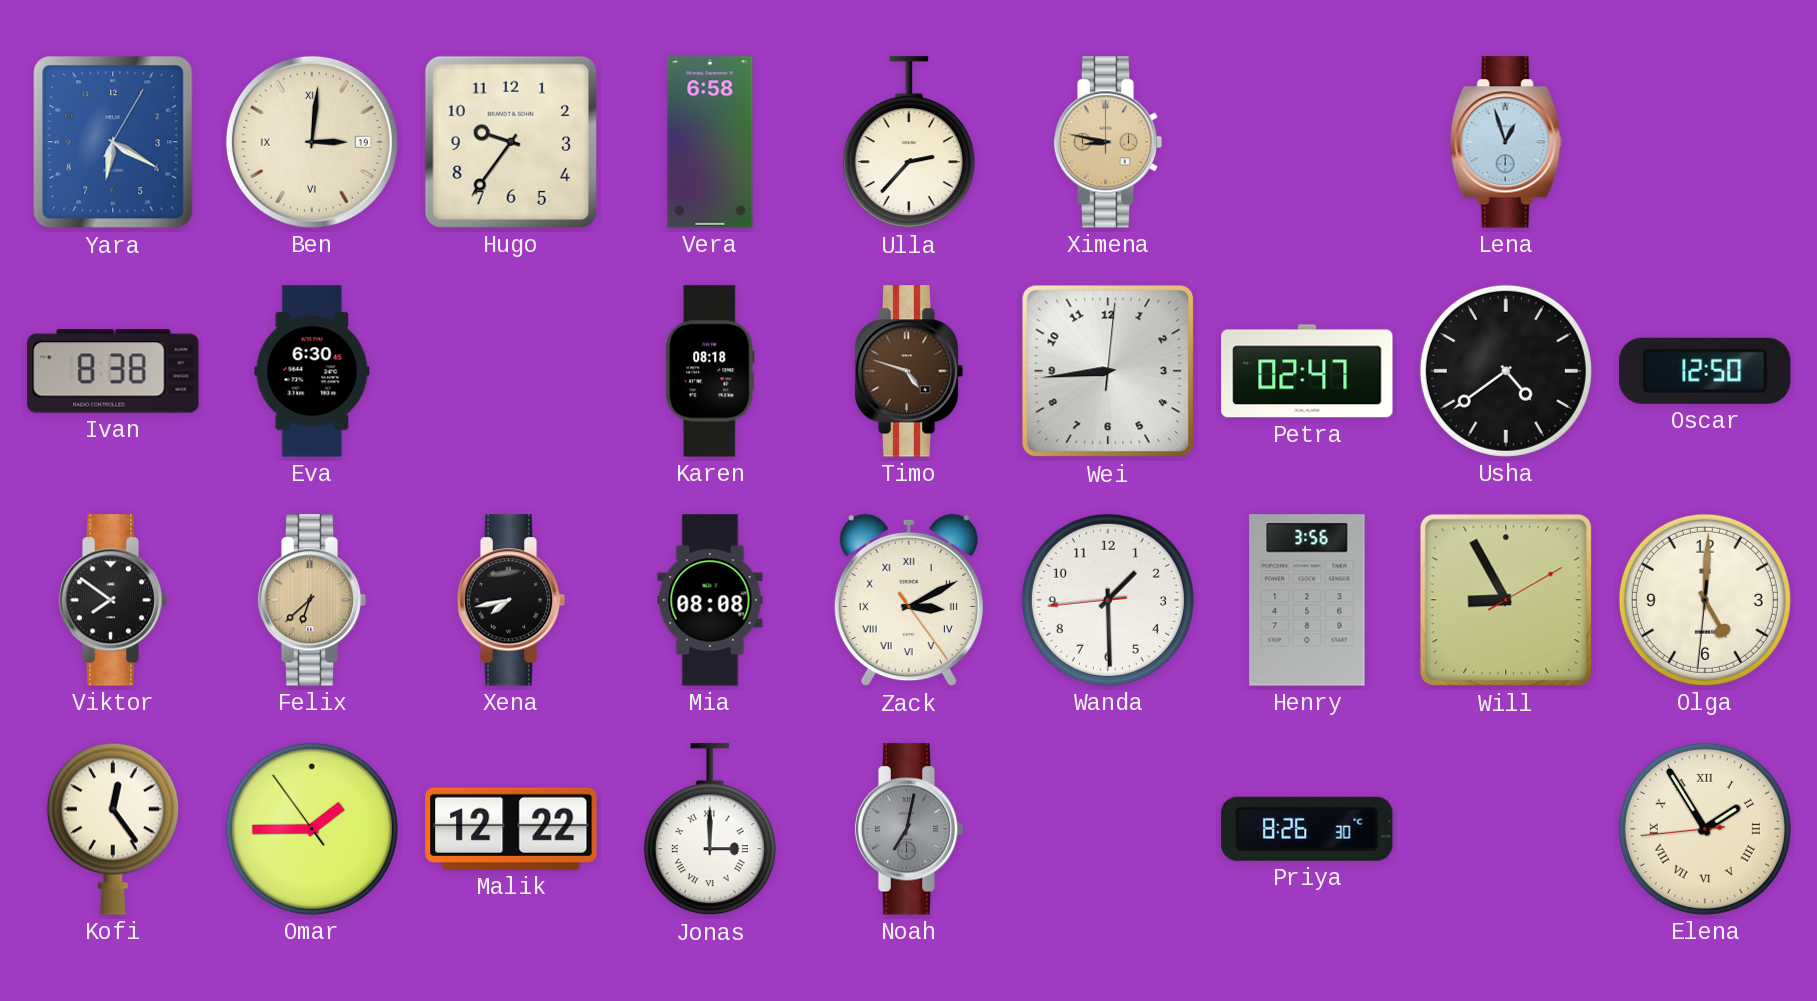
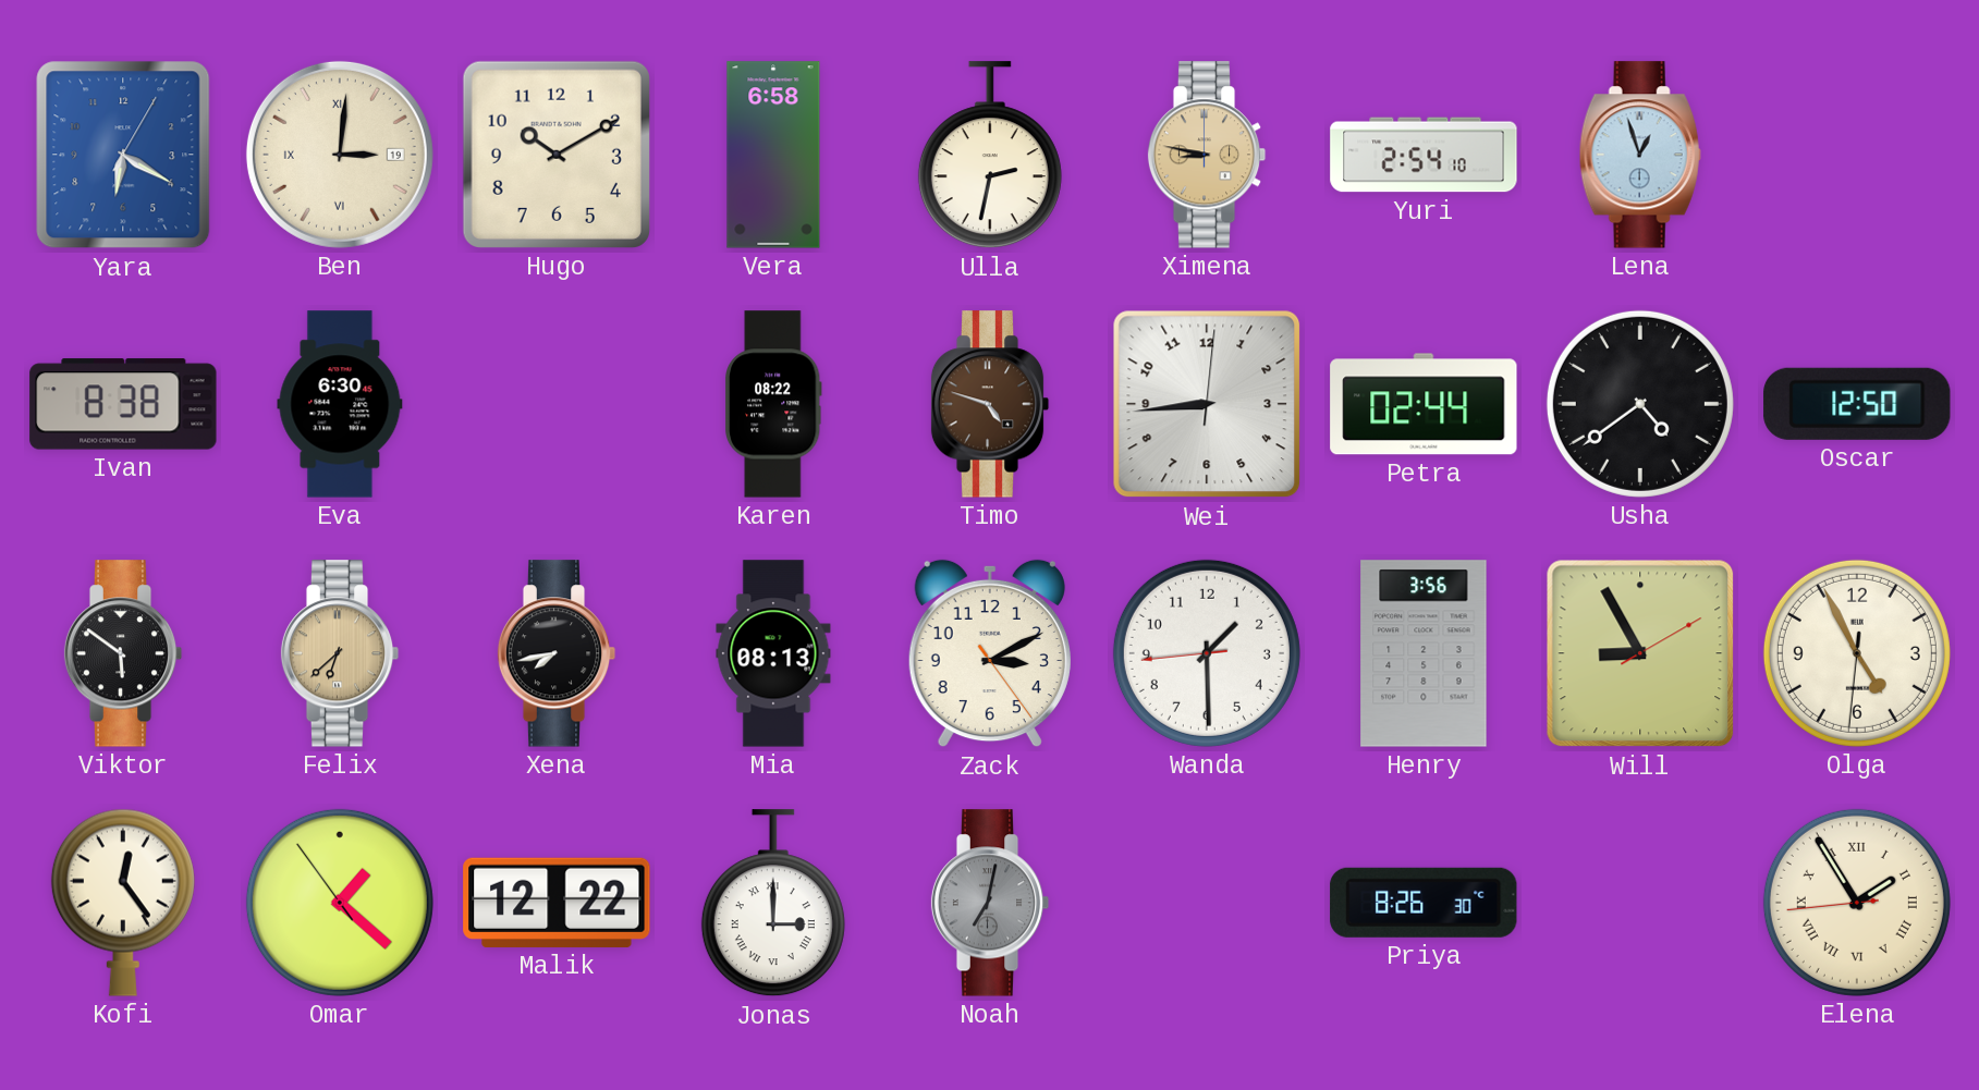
Hugo: 9:36 -> 10:10
Ulla: 2:37 -> 2:32
Yuri: none -> 2:54
Karen: 08:18 -> 08:22
Petra: 02:47 -> 02:44
Viktor: 7:51 -> 5:51
Mia: 08:08 -> 08:13
Zack numerals: Roman -> Arabic
Olga: 5:00 -> 4:55
Omar: 1:44 -> 1:21
